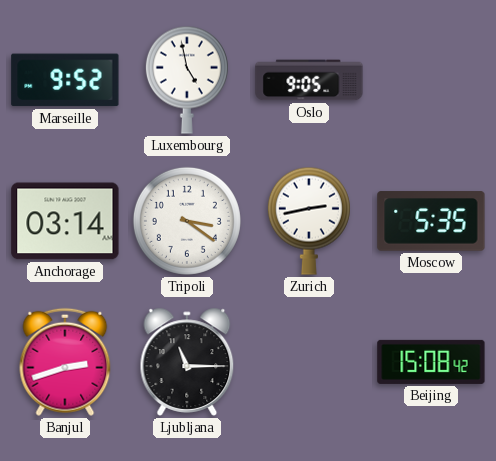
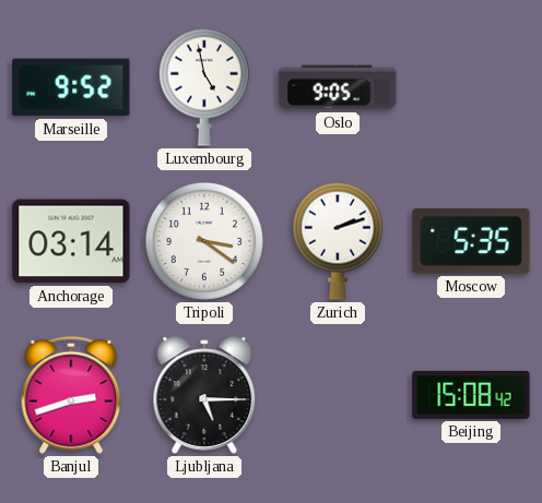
Zurich: 2:43 -> 2:12
Ljubljana: 11:15 -> 5:15
